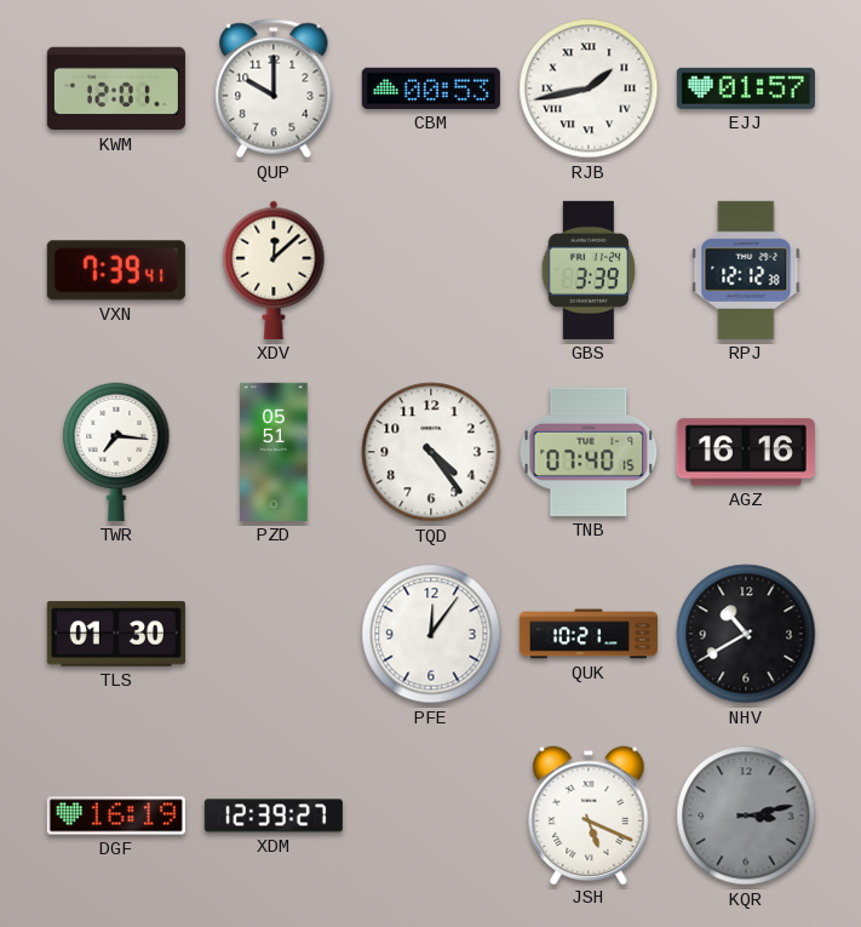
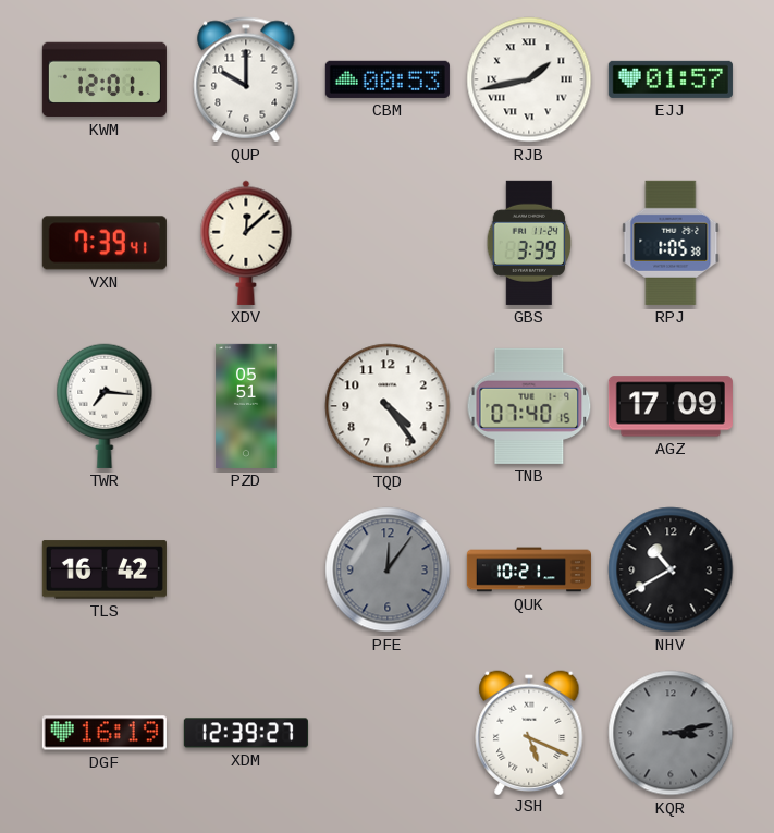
RPJ: 12:12 -> 1:05
AGZ: 16:16 -> 17:09
TLS: 01:30 -> 16:42
PFE dial: white -> grey
